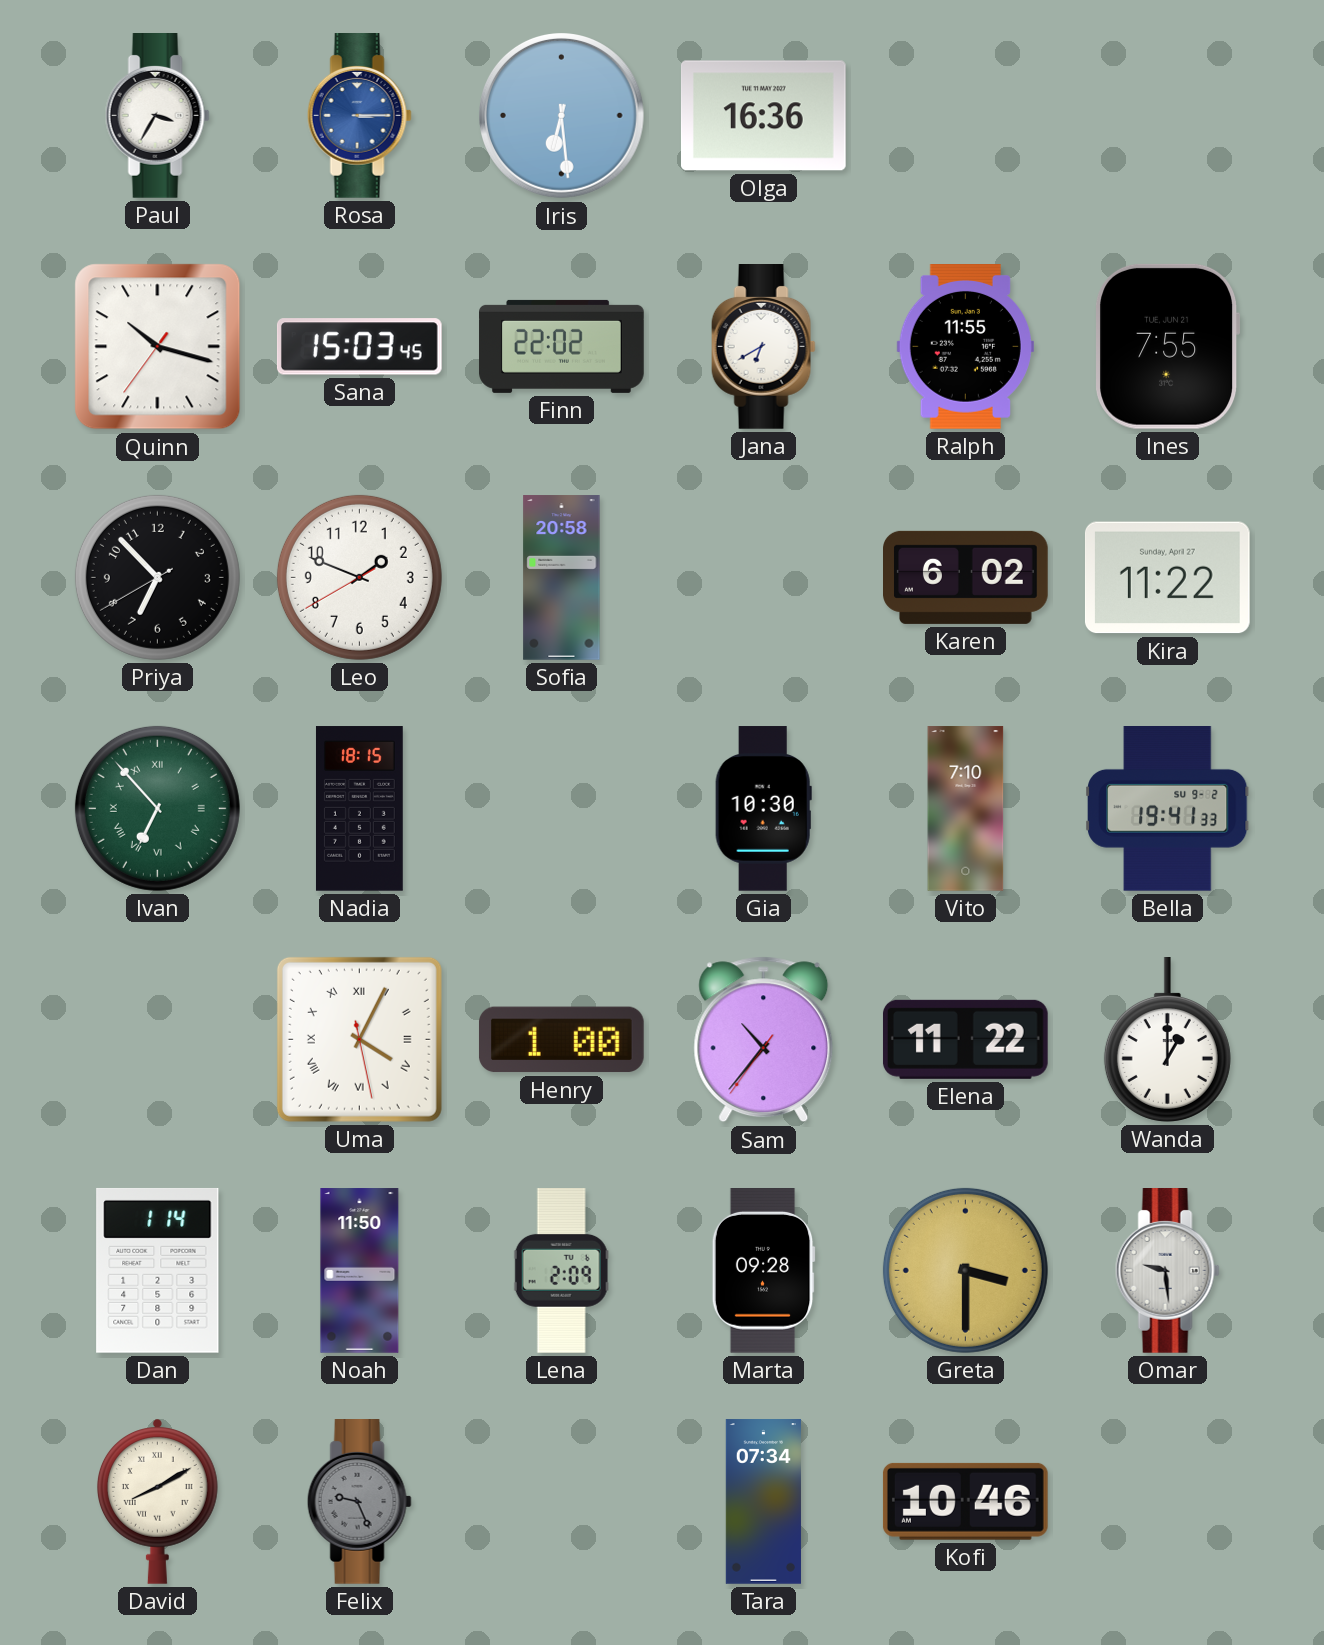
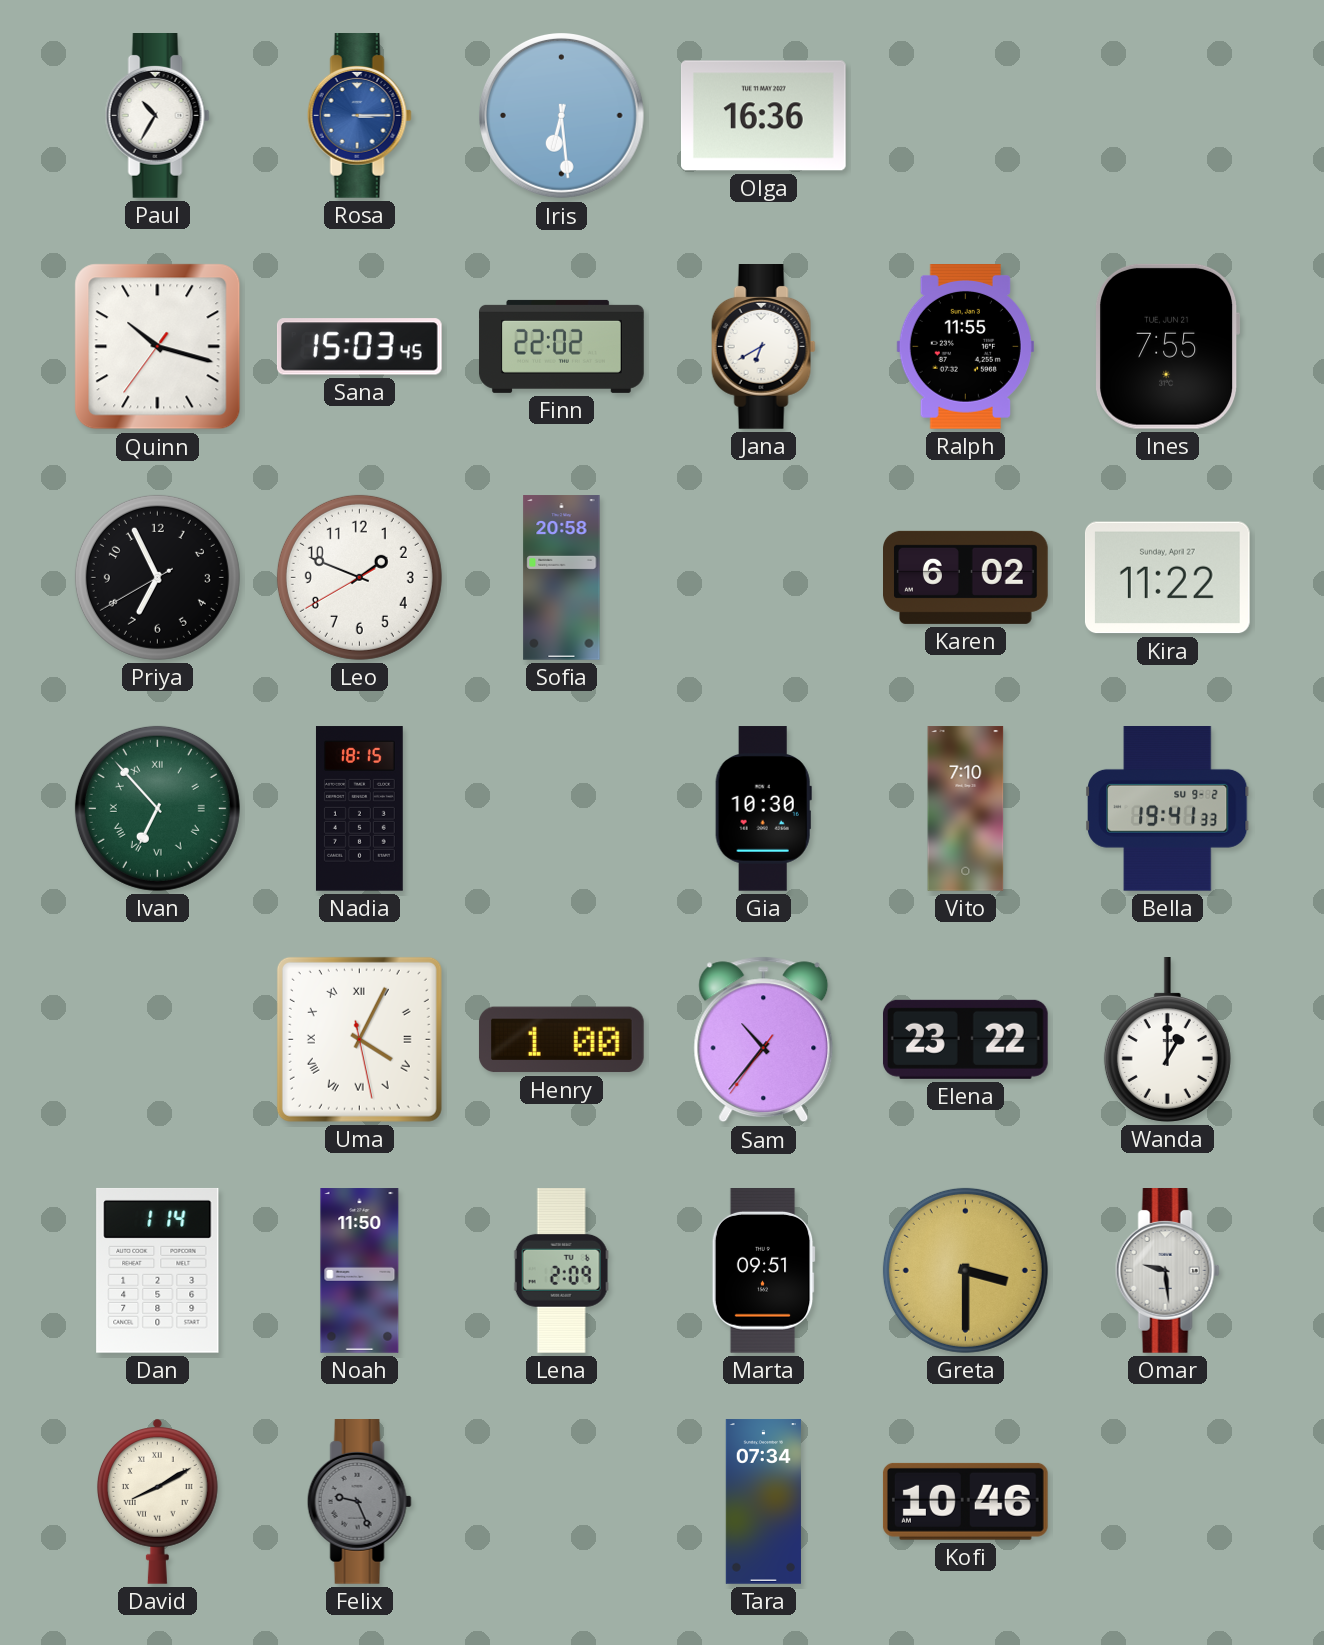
Paul: 3:35 -> 10:35
Priya: 6:52 -> 6:55
Elena: 11:22 -> 23:22
Marta: 09:28 -> 09:51
